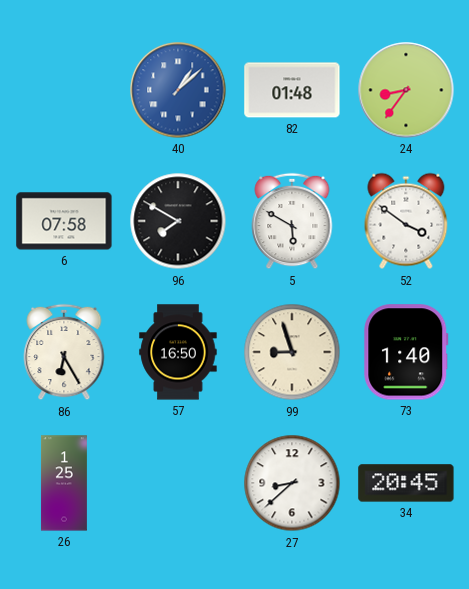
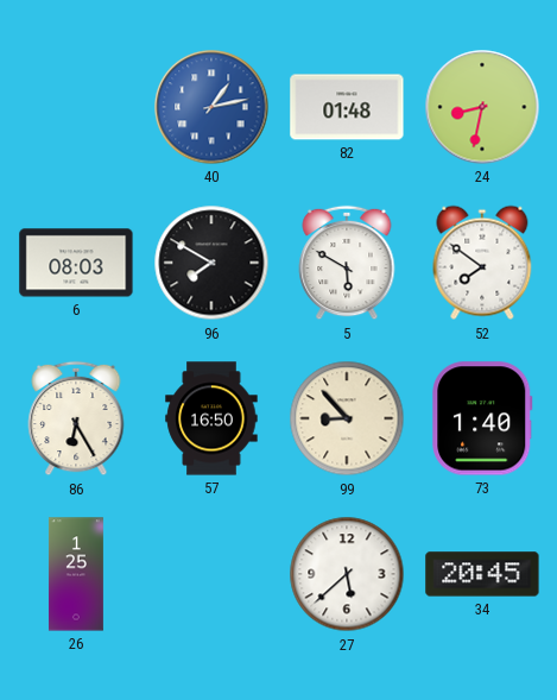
40: 1:08 -> 1:13
24: 8:36 -> 8:32
6: 07:58 -> 08:03
52: 3:51 -> 7:51
99: 8:57 -> 8:53
27: 8:38 -> 5:38
